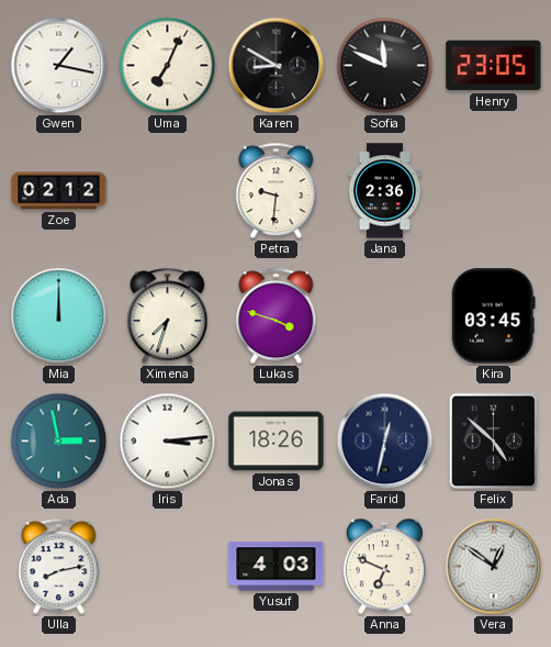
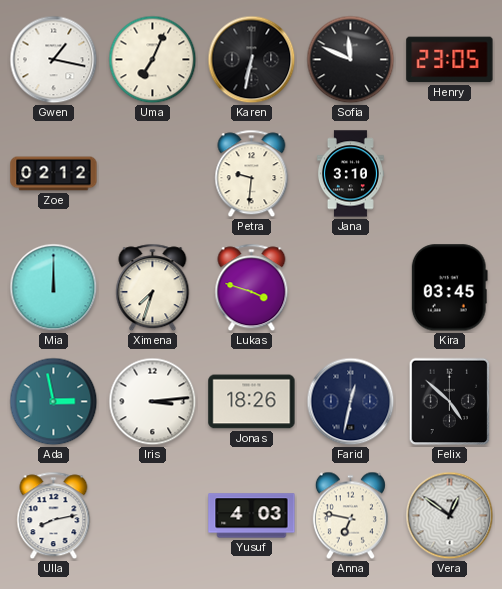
Karen: 8:50 -> 6:32
Jana: 2:36 -> 3:10
Anna: 6:49 -> 6:47
